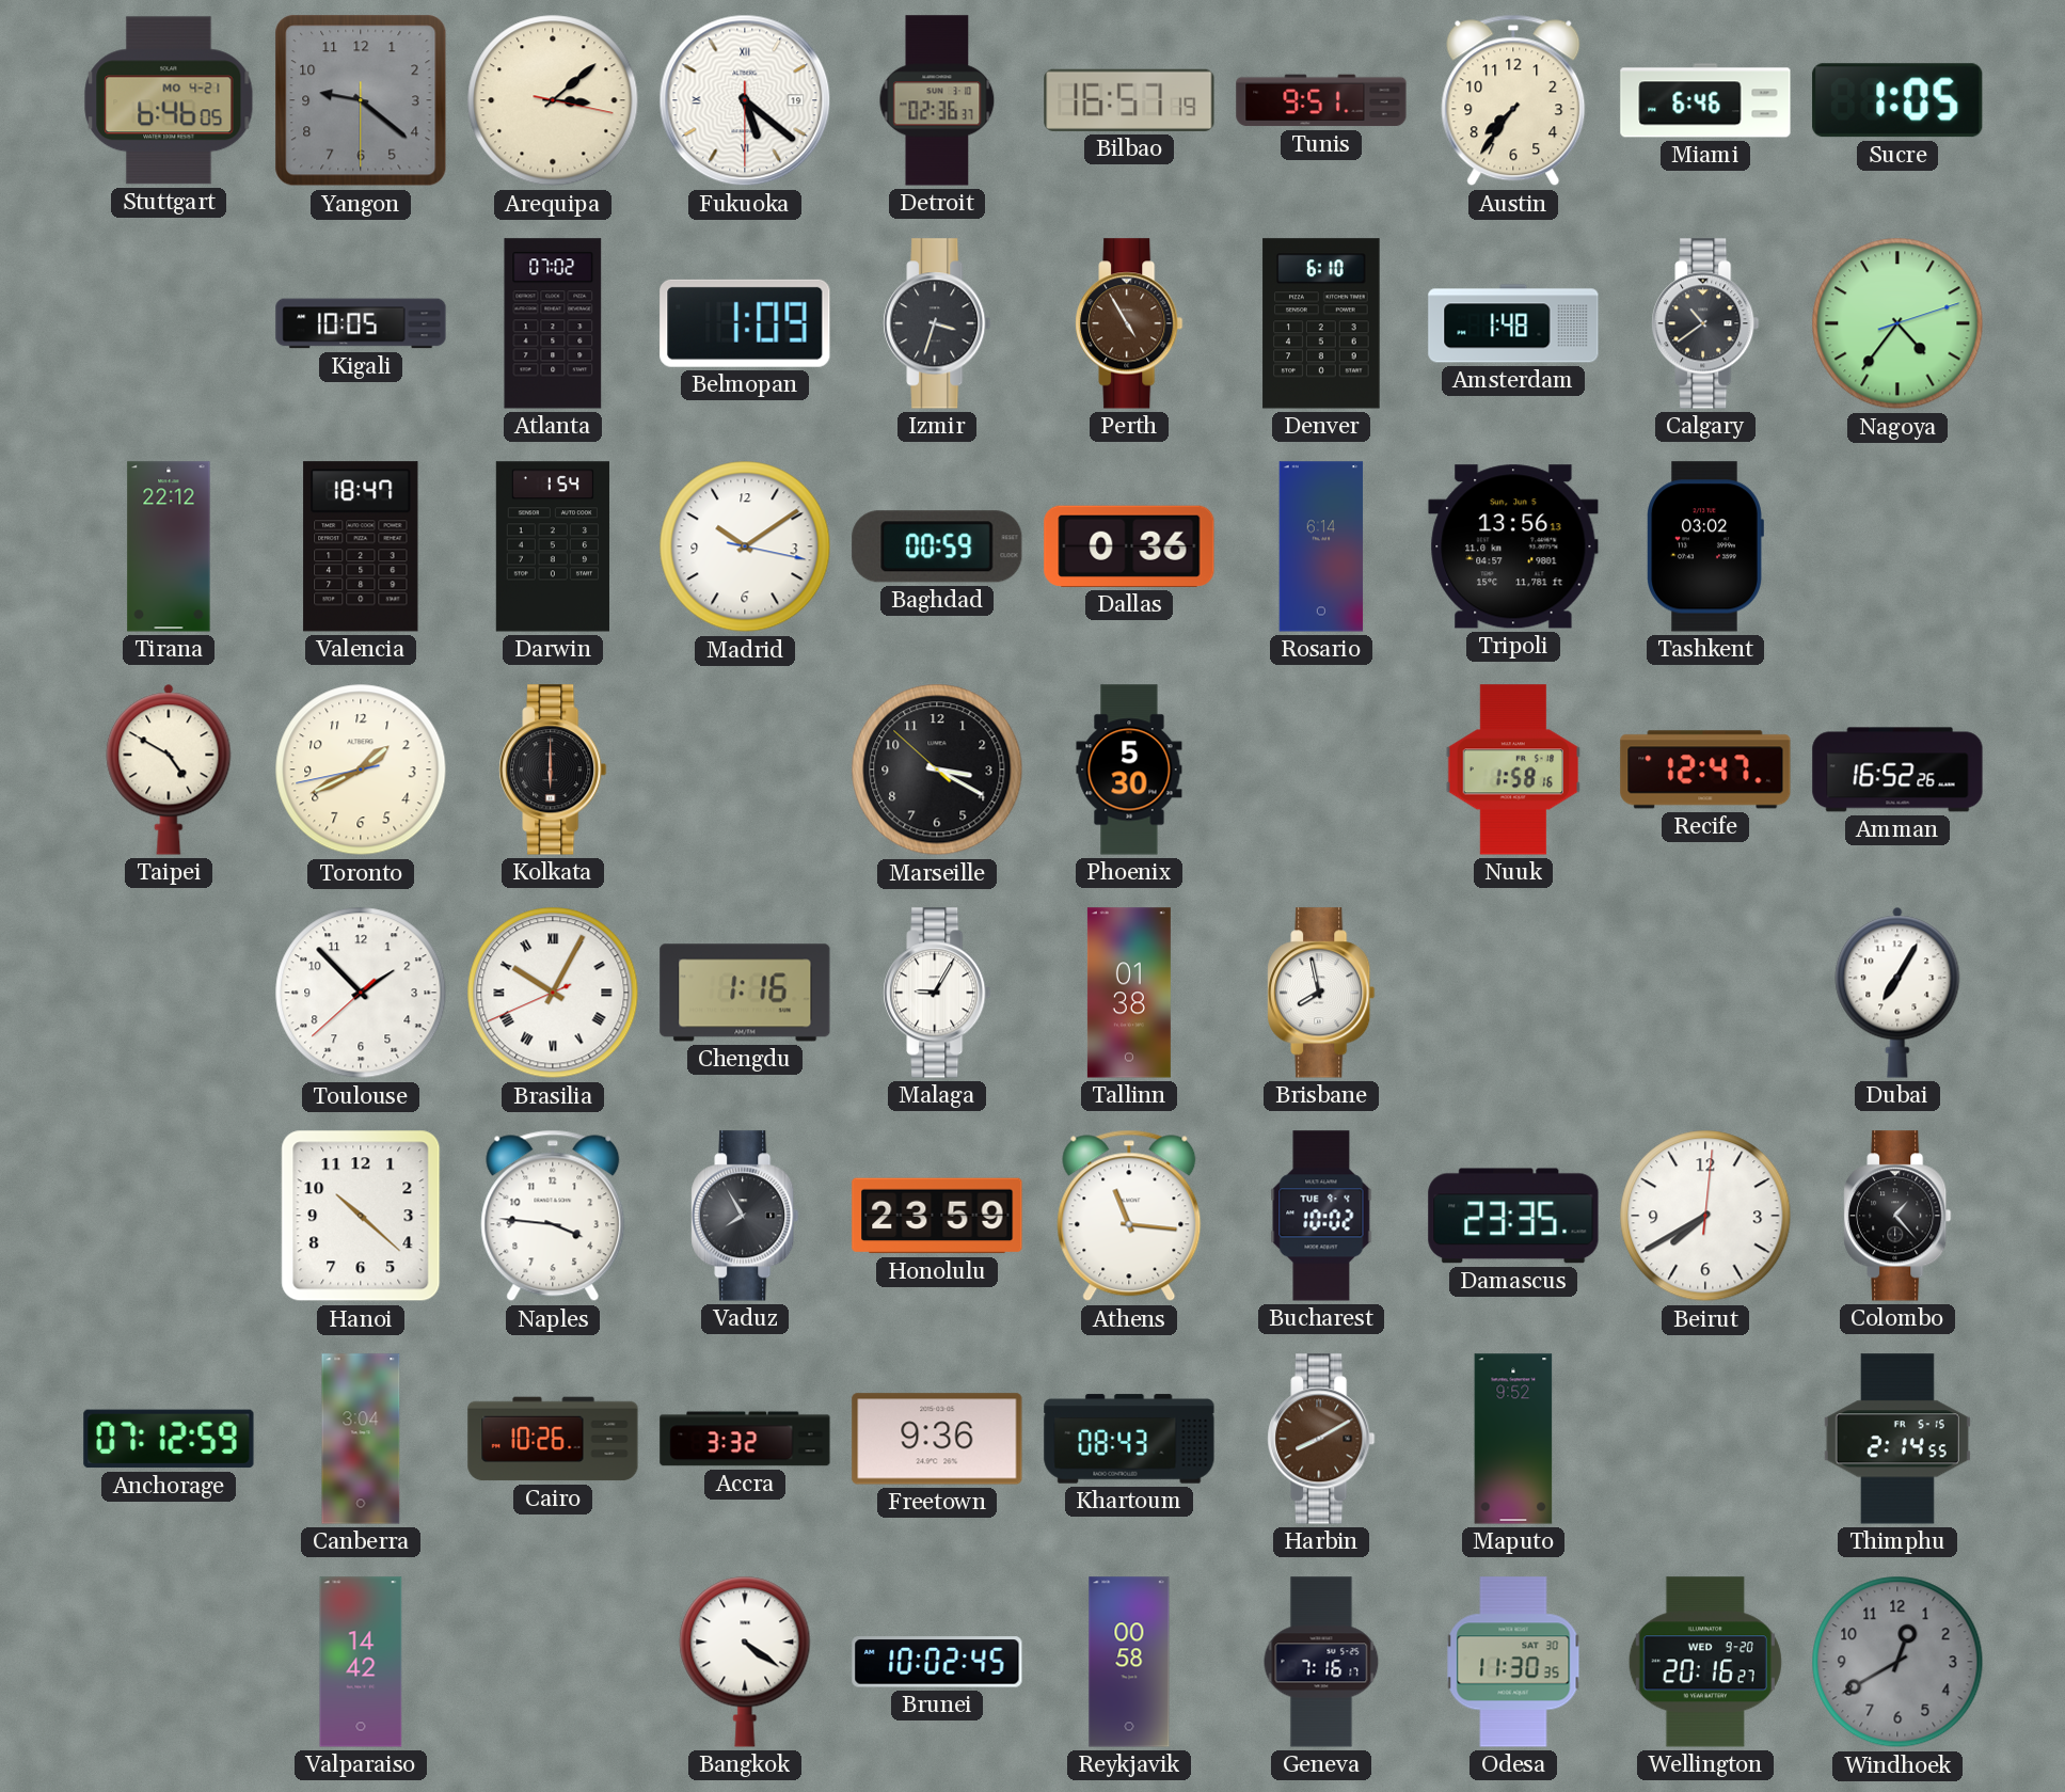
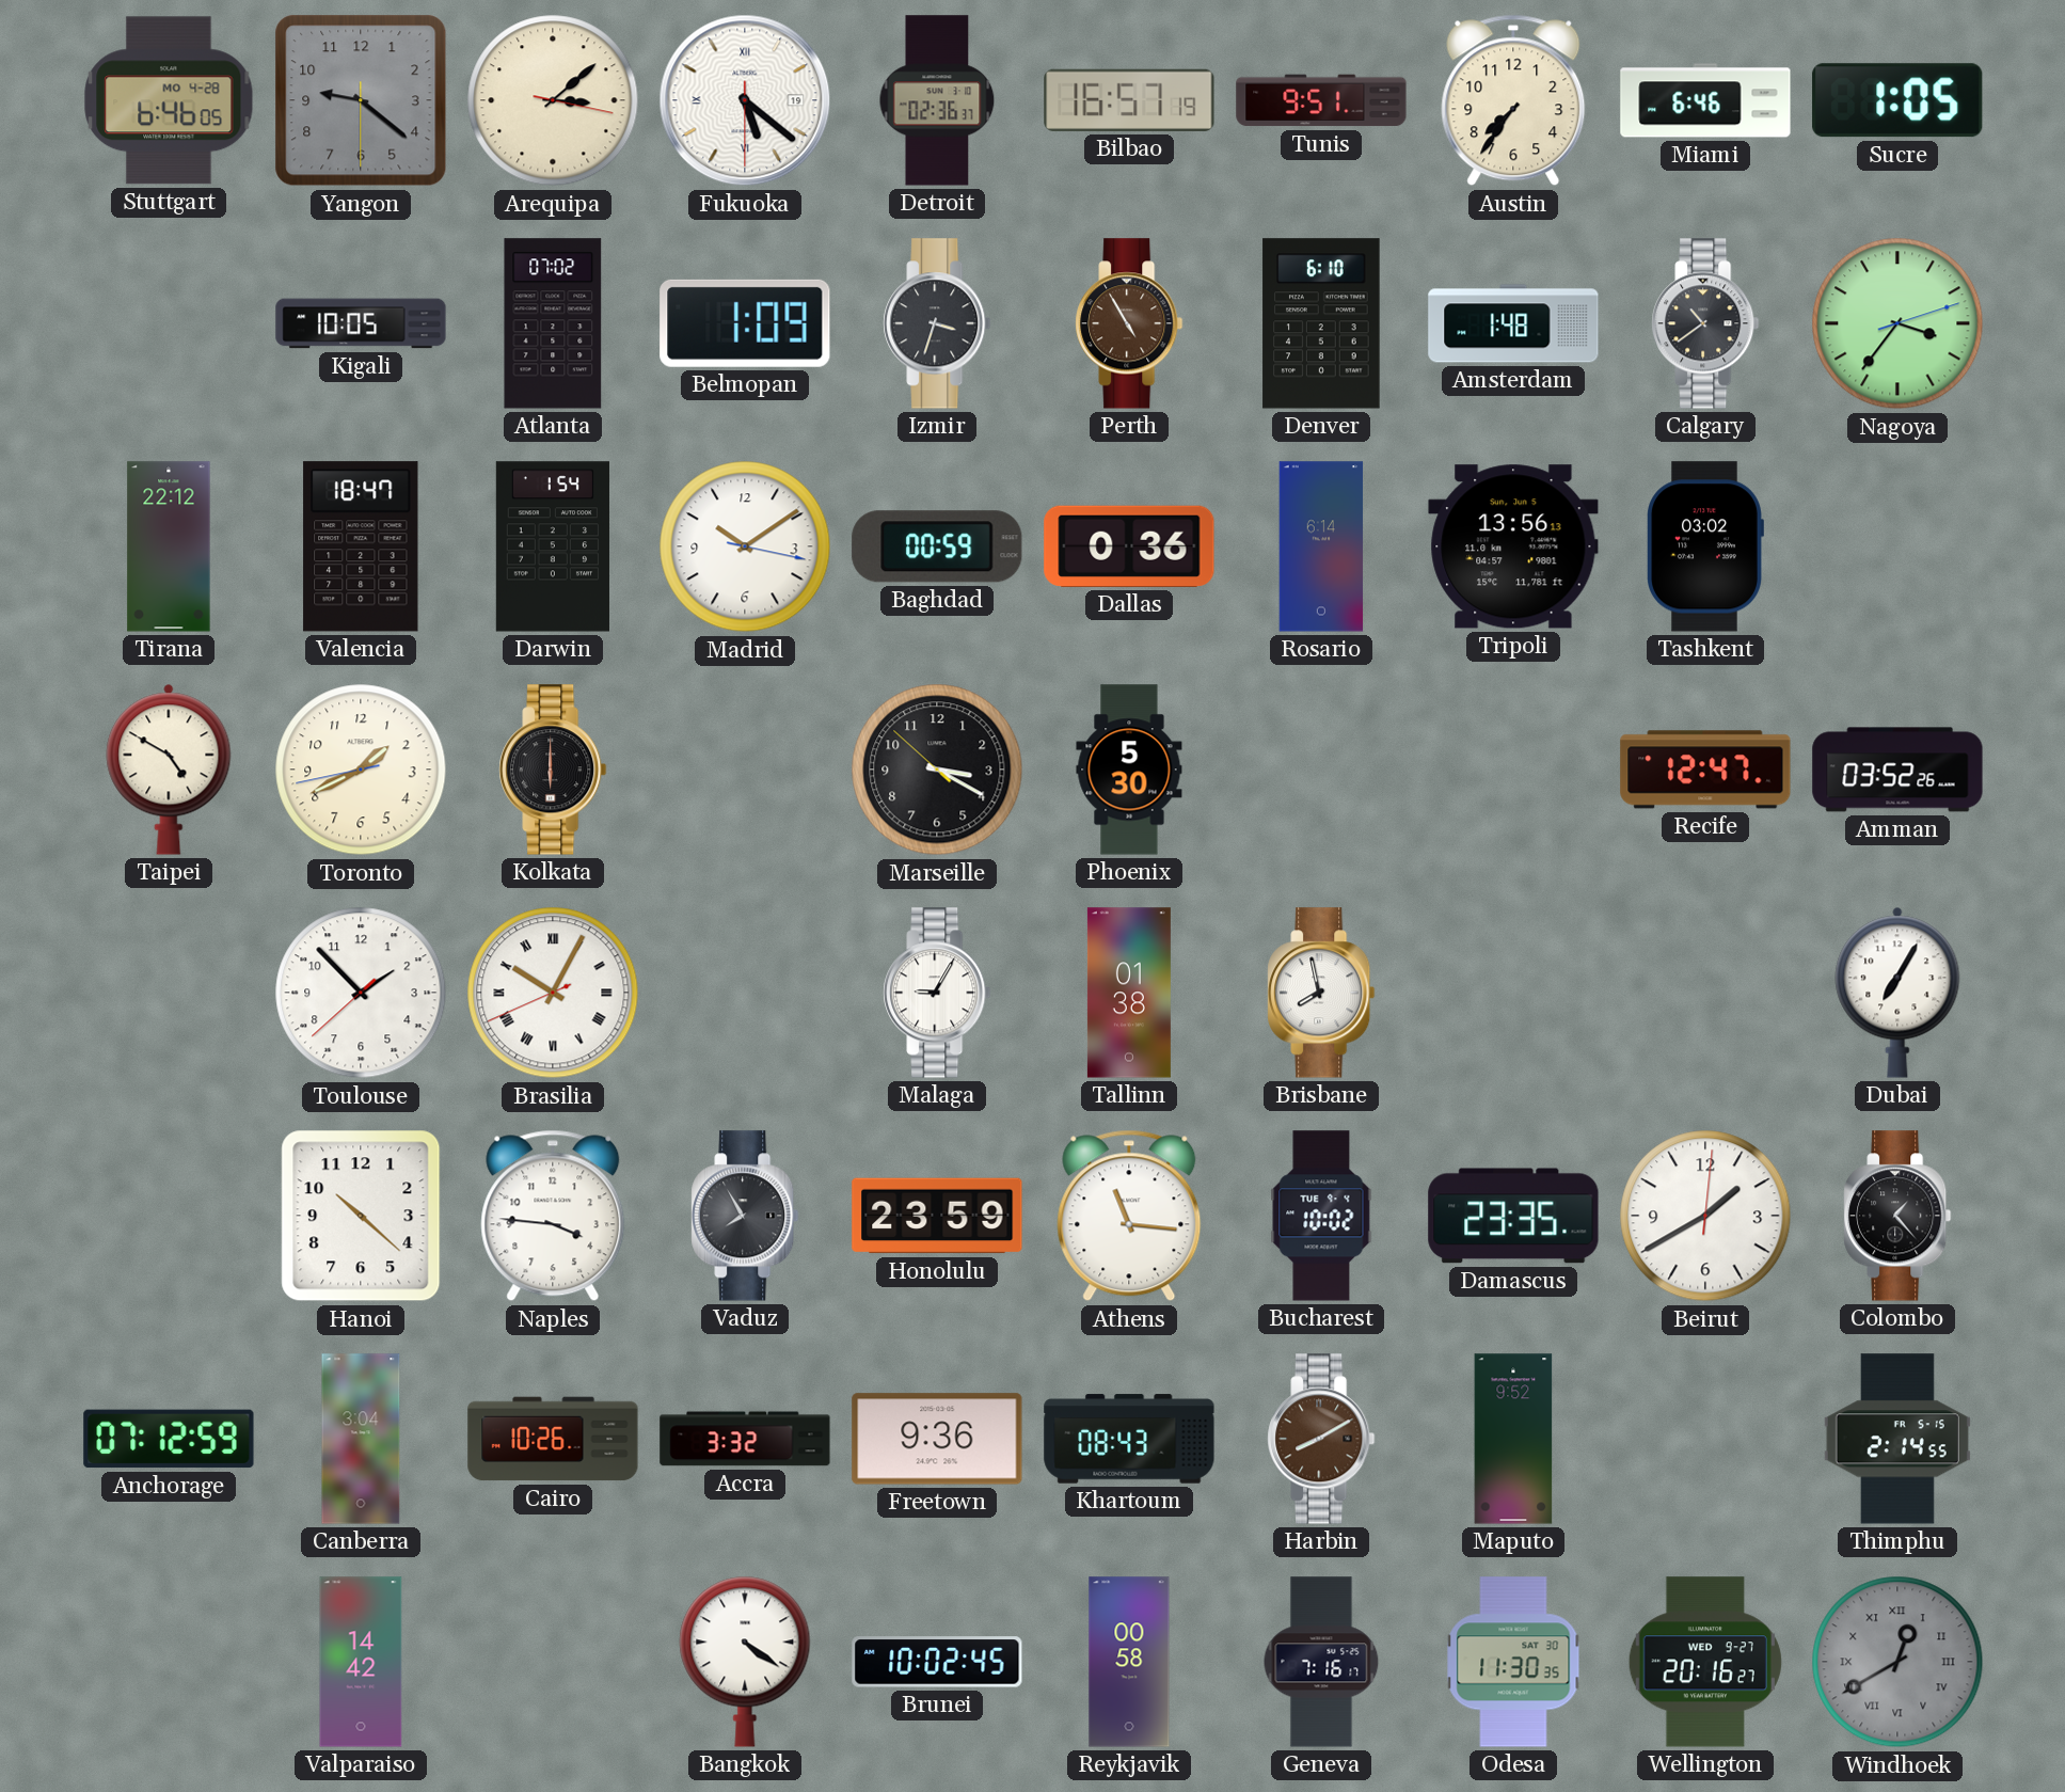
Stuttgart date: MO 4-21 -> MO 4-28
Nagoya: 4:36 -> 3:36
Nuuk: 1:58 -> none
Amman: 16:52 -> 03:52
Chengdu: 1:16 -> none
Beirut: 7:40 -> 1:40
Wellington date: WED 9-20 -> WED 9-27
Windhoek numerals: Arabic -> Roman
